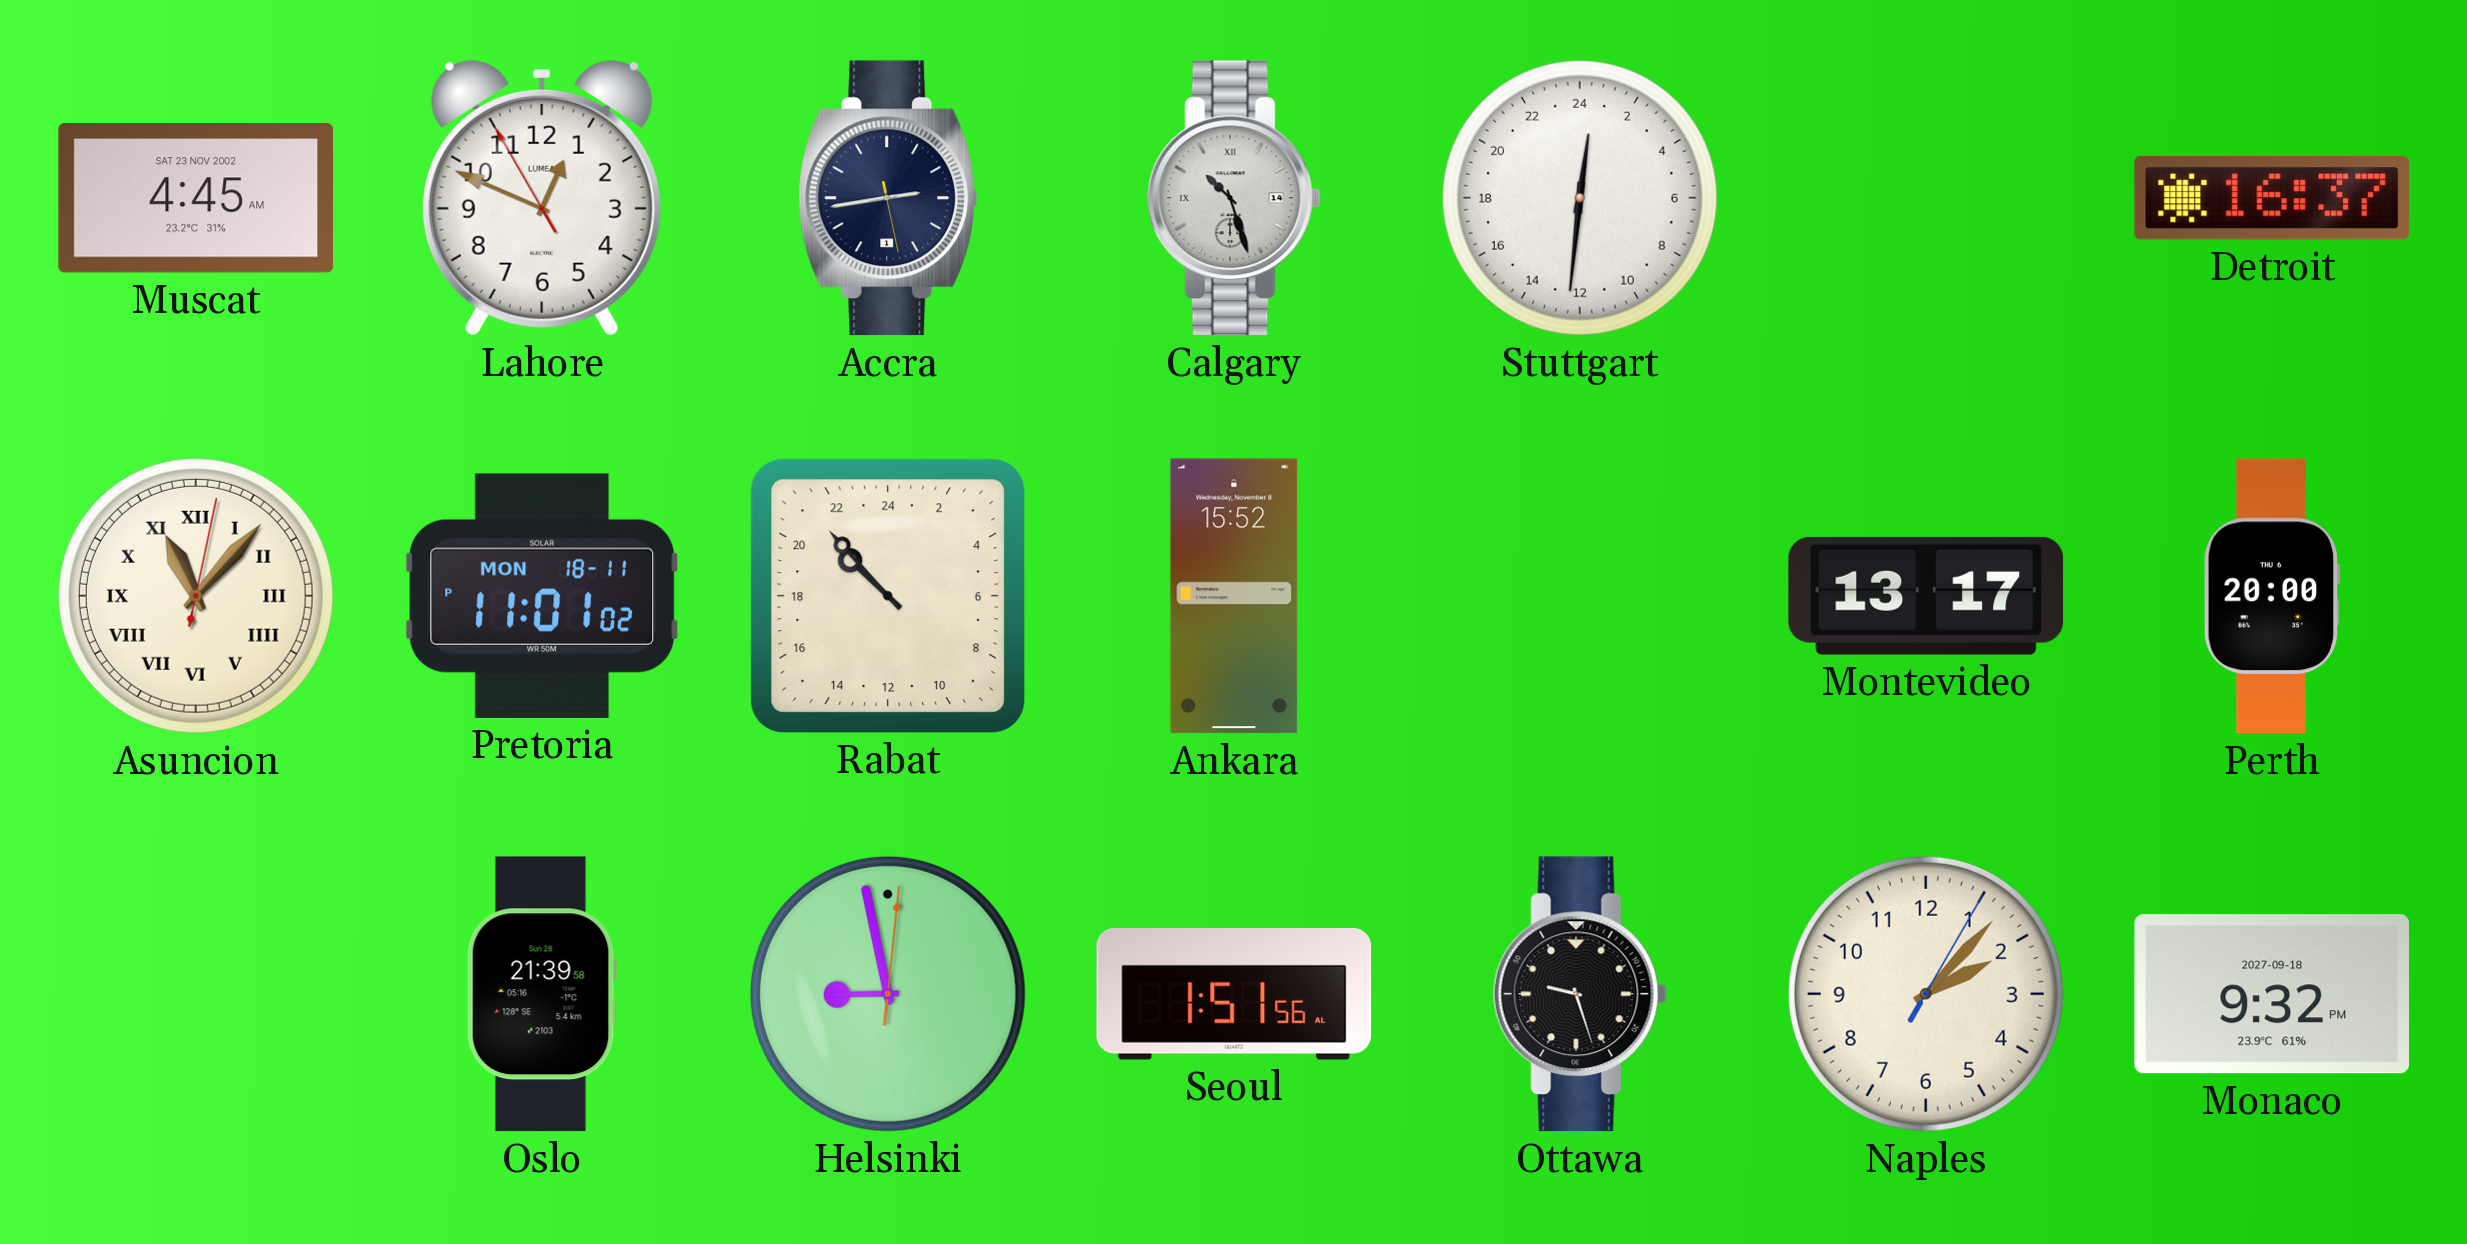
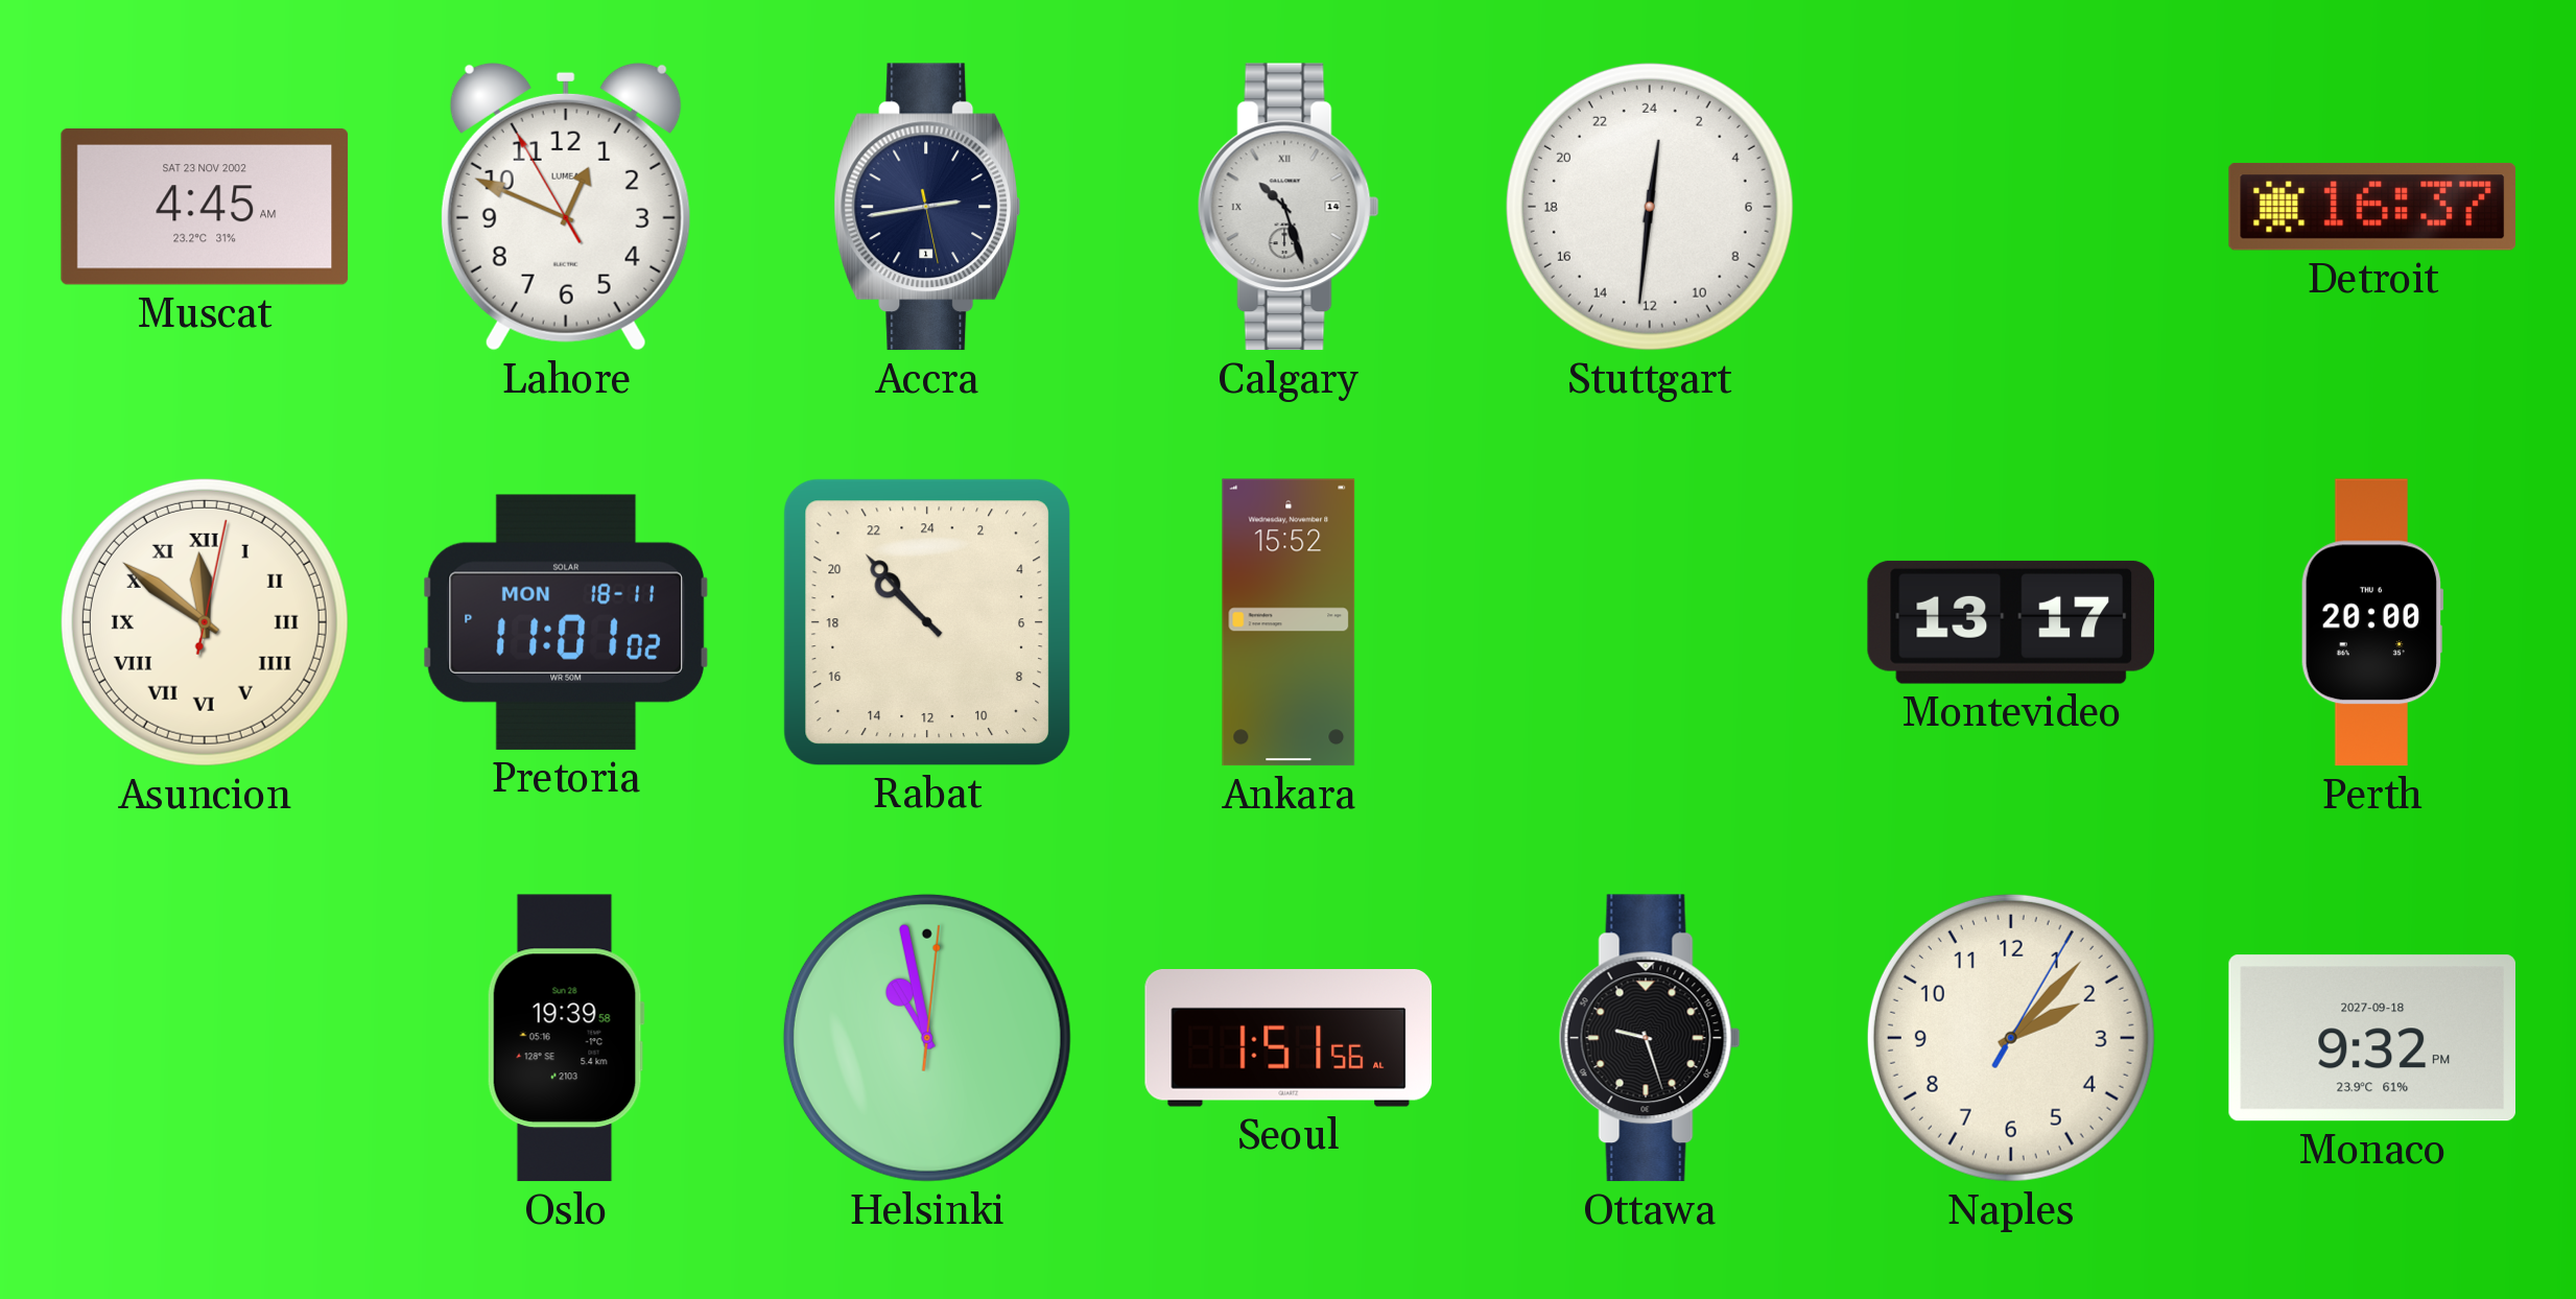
Asuncion: 11:07 -> 11:51
Oslo: 21:39 -> 19:39
Helsinki: 8:58 -> 10:58
